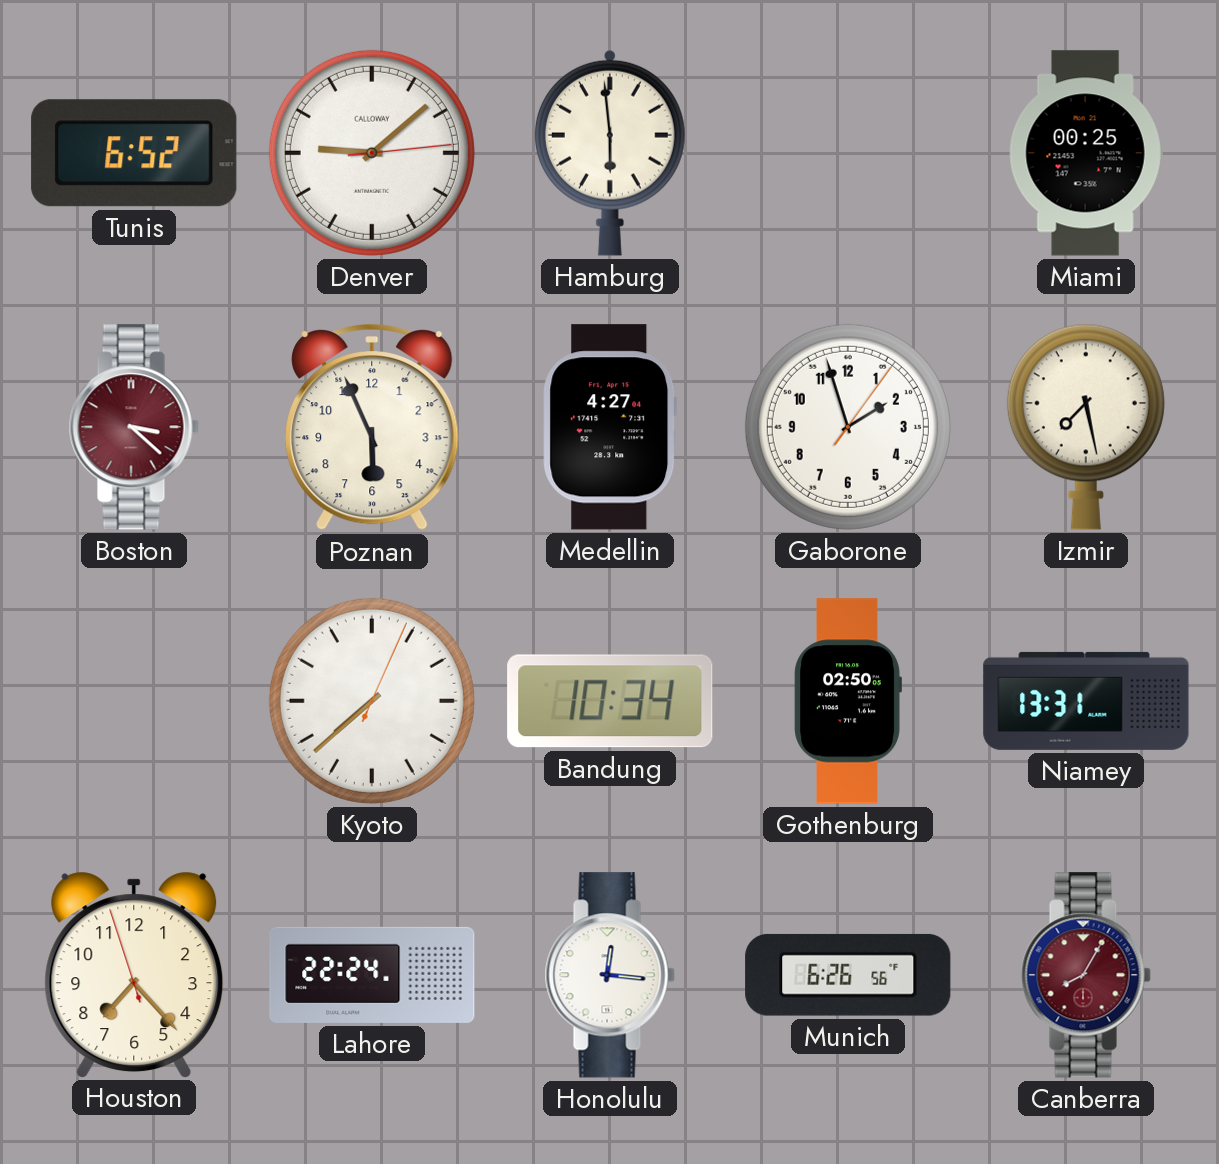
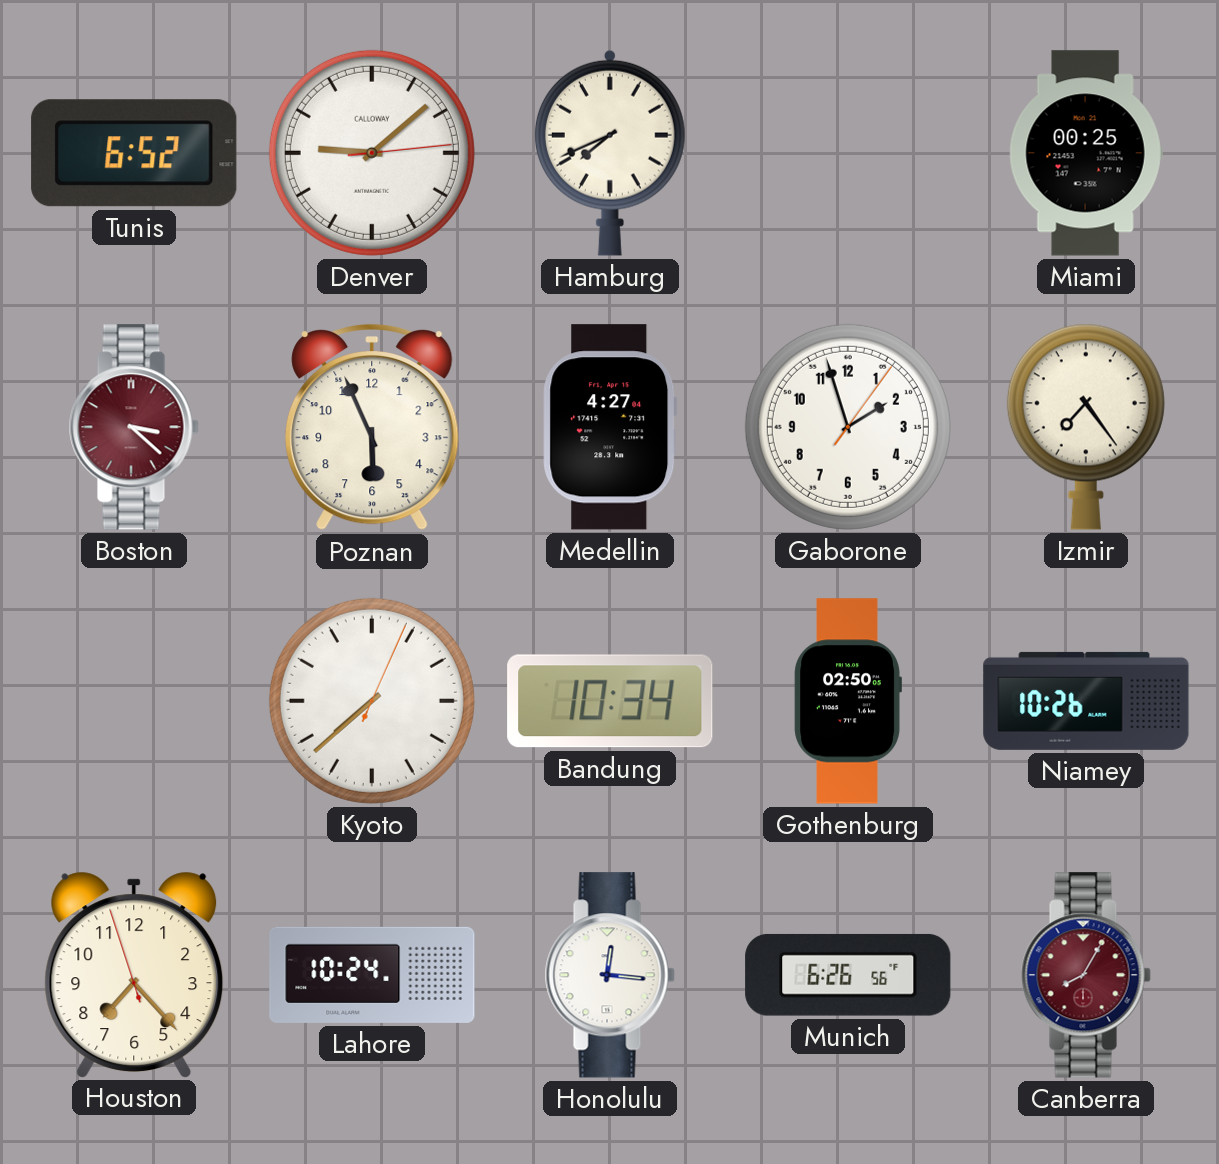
Hamburg: 5:59 -> 7:41
Izmir: 7:28 -> 7:24
Niamey: 13:31 -> 10:26
Lahore: 22:24 -> 10:24
